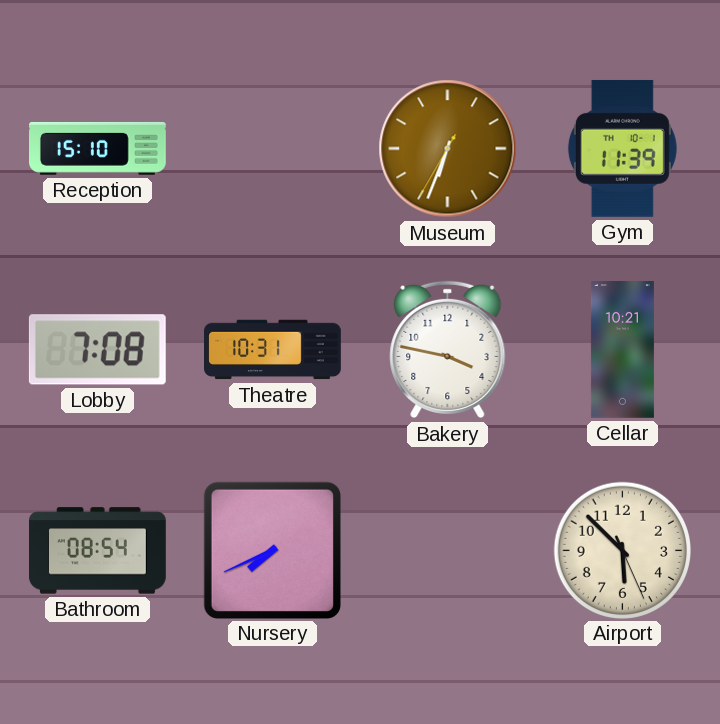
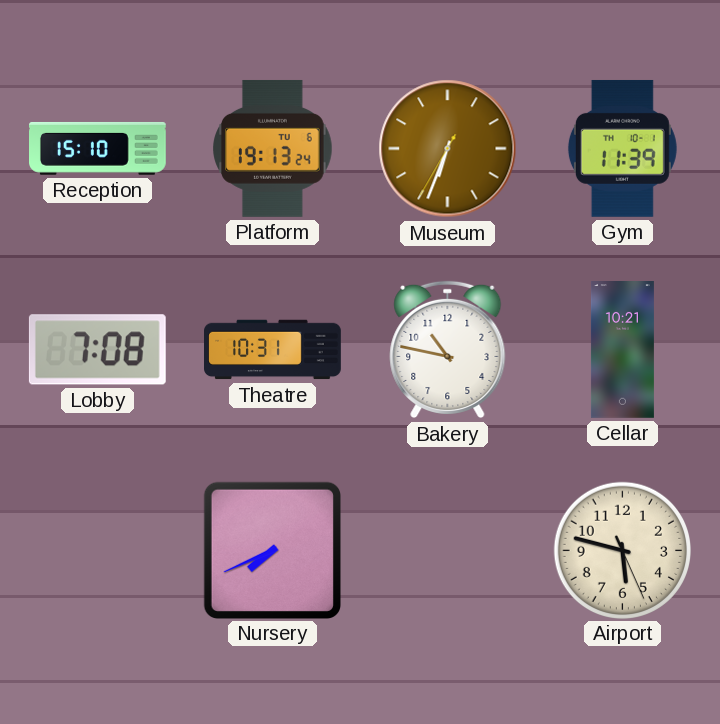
Platform: none -> 19:13
Bakery: 3:47 -> 10:47
Bathroom: 08:54 -> none
Airport: 5:52 -> 5:47
